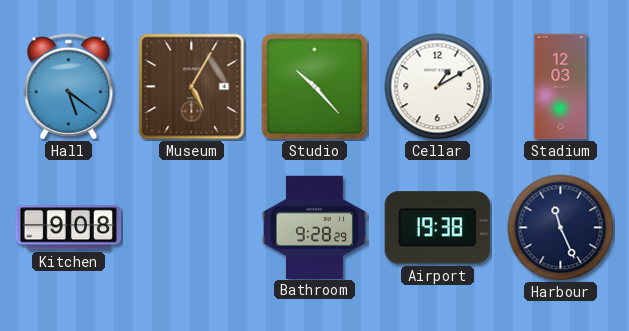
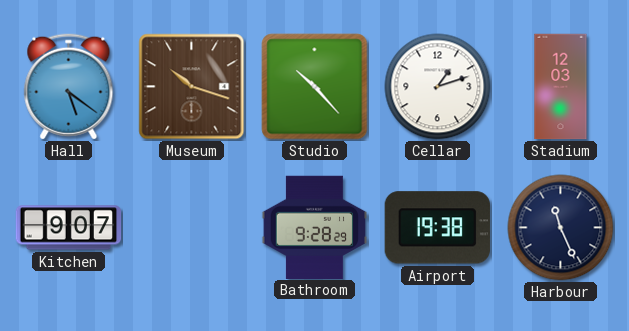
Museum: 5:05 -> 10:18
Cellar: 1:10 -> 1:12
Kitchen: 9:08 -> 9:07
